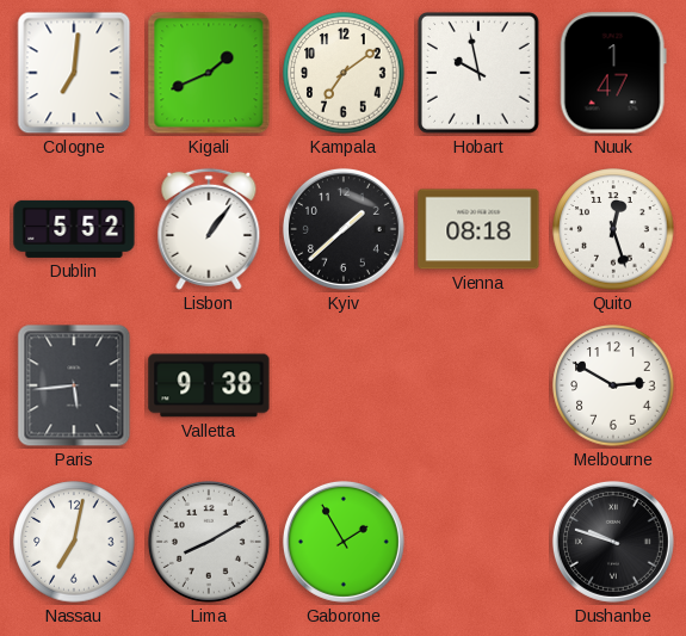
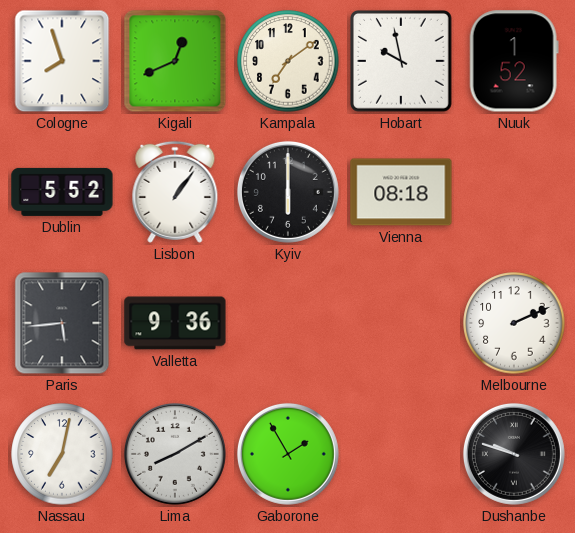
Cologne: 7:01 -> 7:57
Kigali: 1:41 -> 12:41
Nuuk: 1:47 -> 1:52
Kyiv: 1:38 -> 6:00
Quito: 12:27 -> none
Valletta: 9:38 -> 9:36
Melbourne: 2:50 -> 2:11
